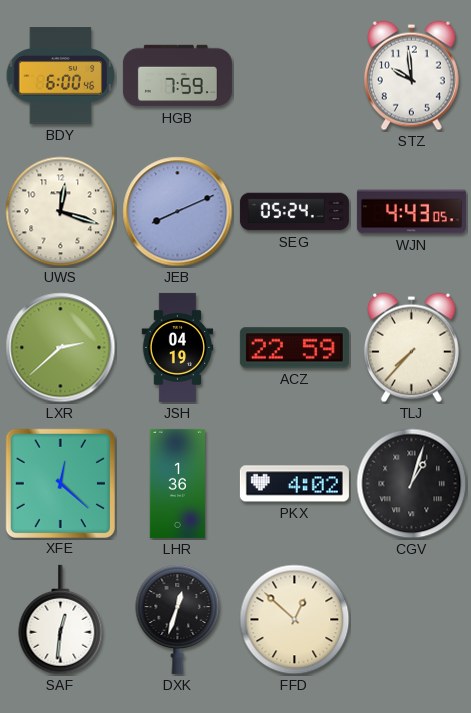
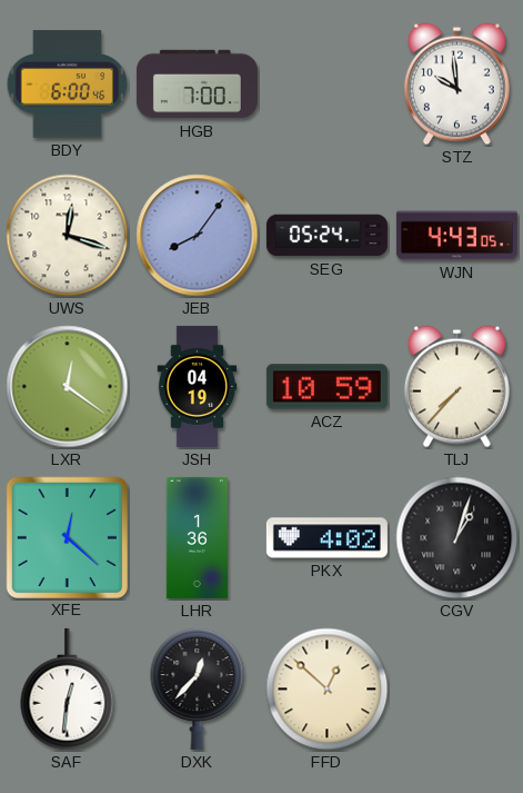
HGB: 7:59 -> 7:00
JEB: 8:11 -> 8:06
LXR: 2:38 -> 12:21
ACZ: 22:59 -> 10:59
DXK: 12:33 -> 12:37
